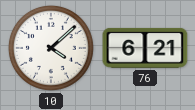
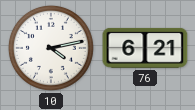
10: 4:08 -> 4:13
